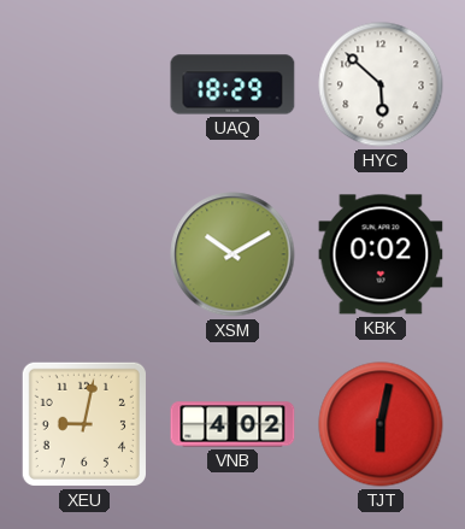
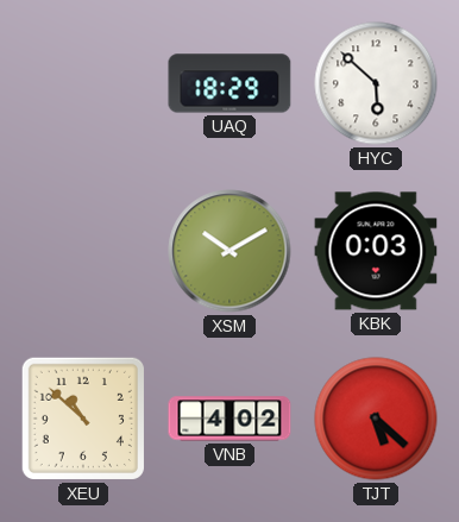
KBK: 0:02 -> 0:03
XEU: 9:02 -> 10:52
TJT: 6:02 -> 5:22
